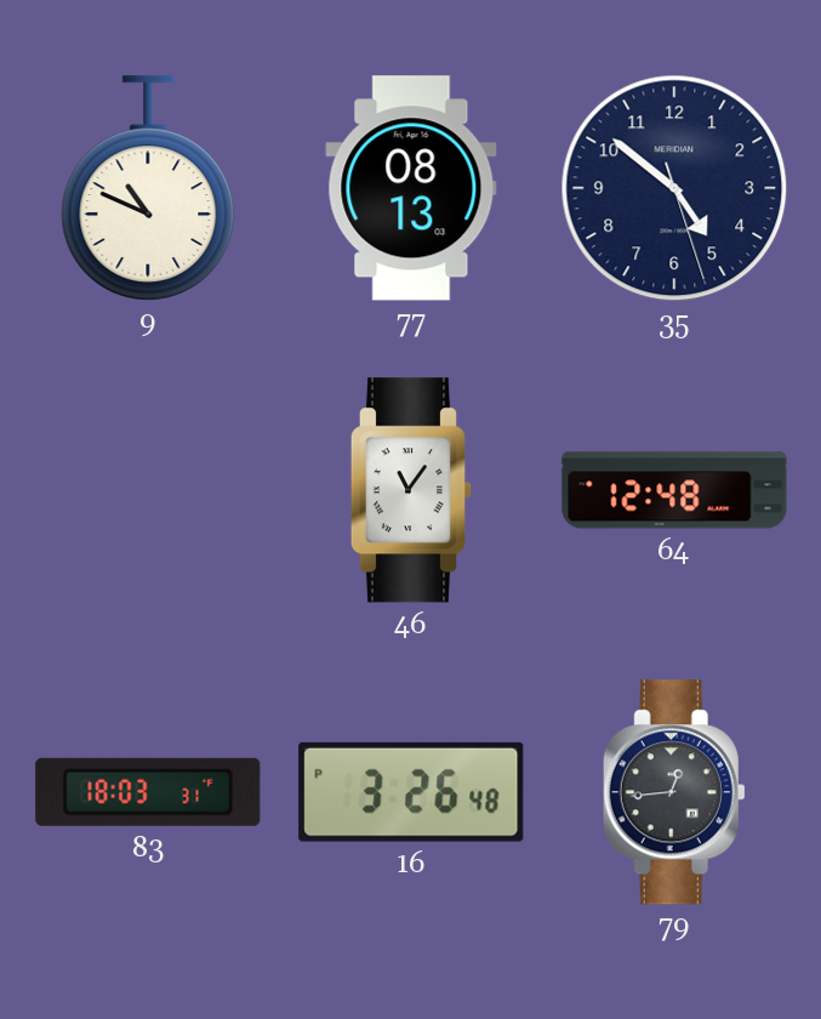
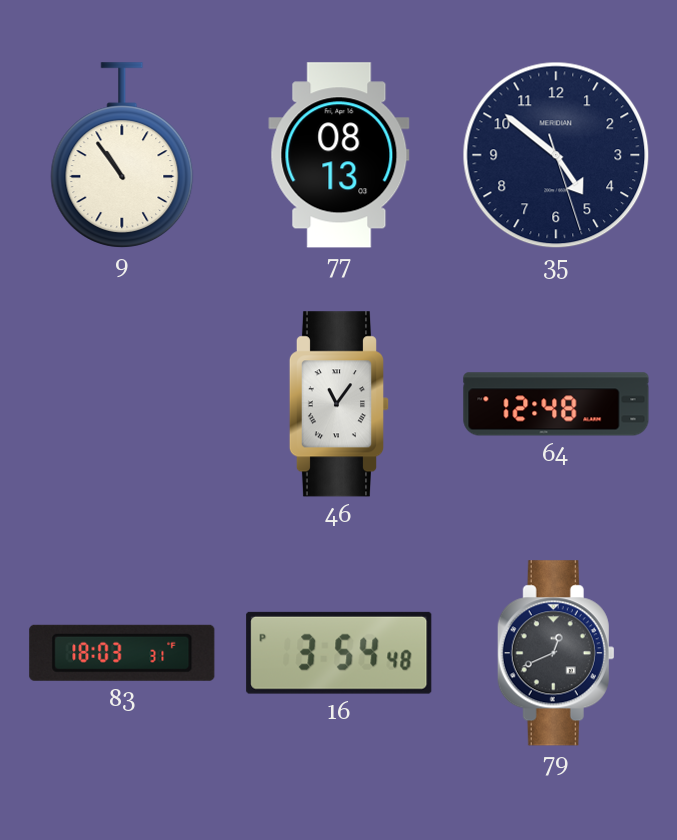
9: 10:49 -> 10:54
16: 3:26 -> 3:54
79: 12:44 -> 12:41
